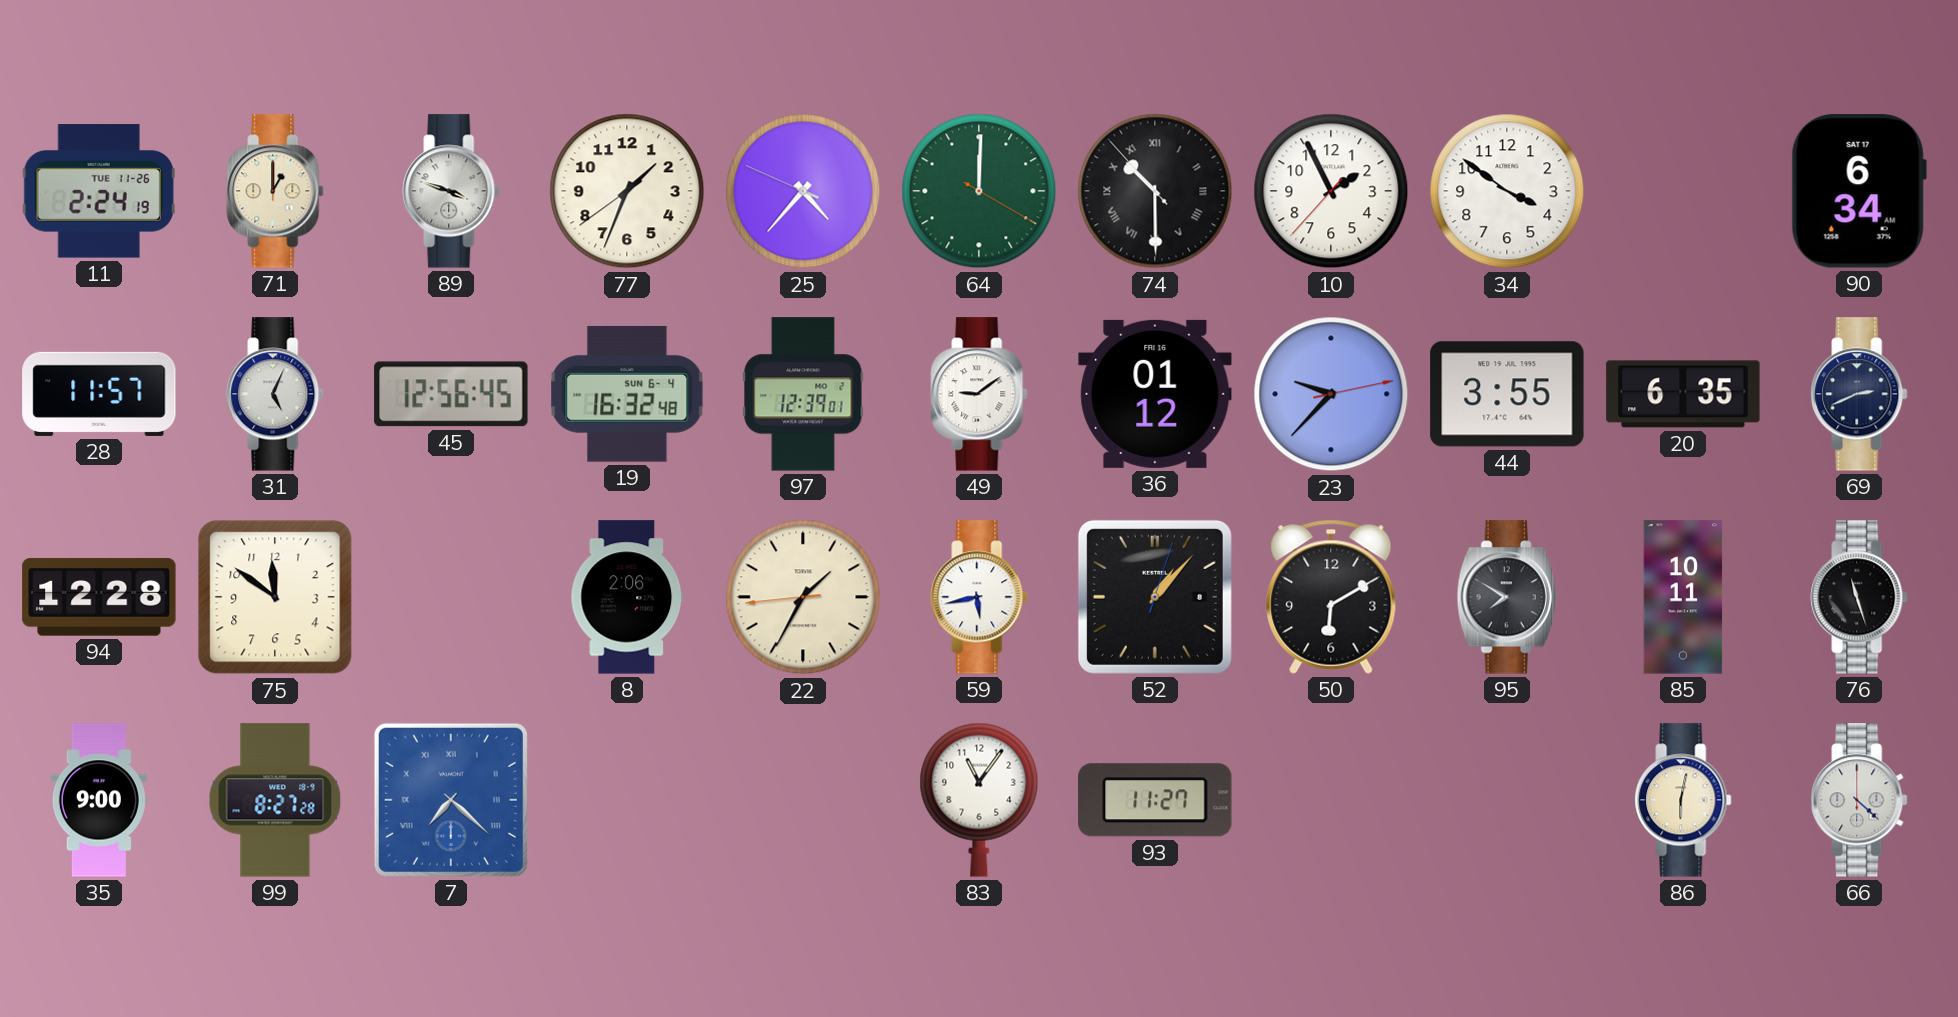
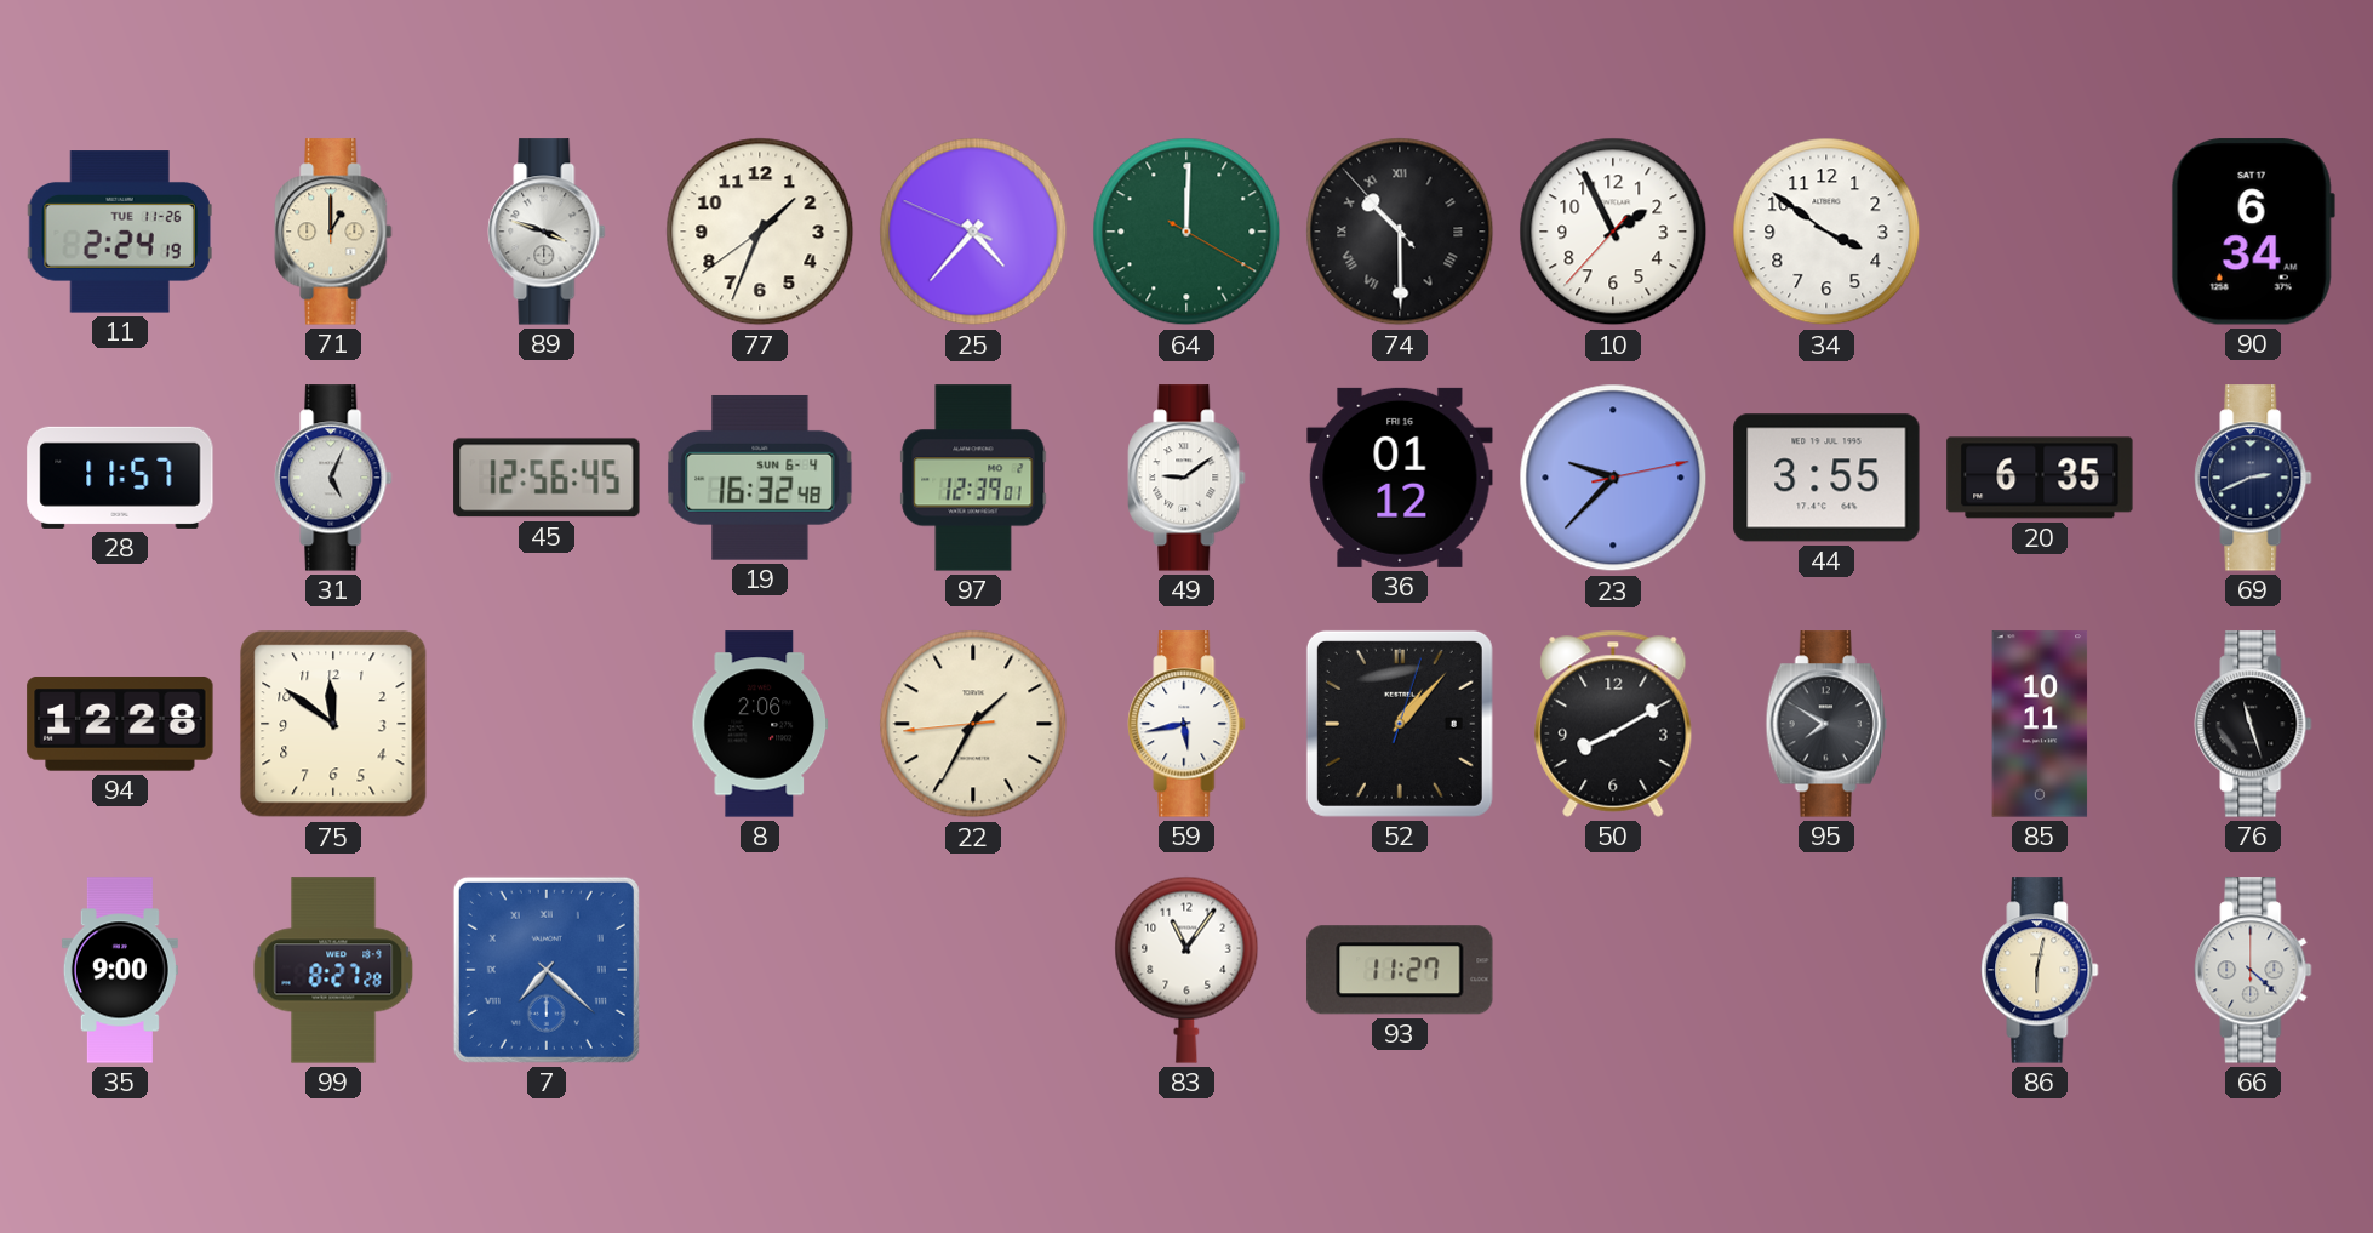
50: 6:10 -> 8:10
